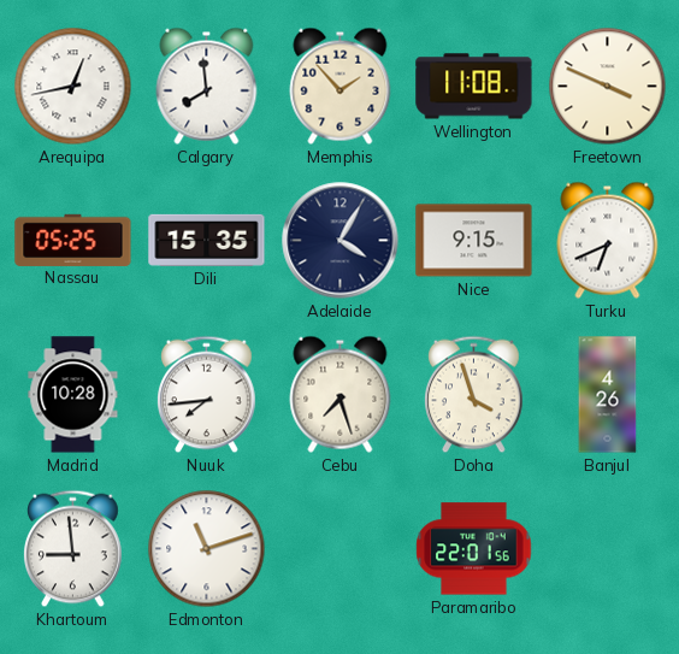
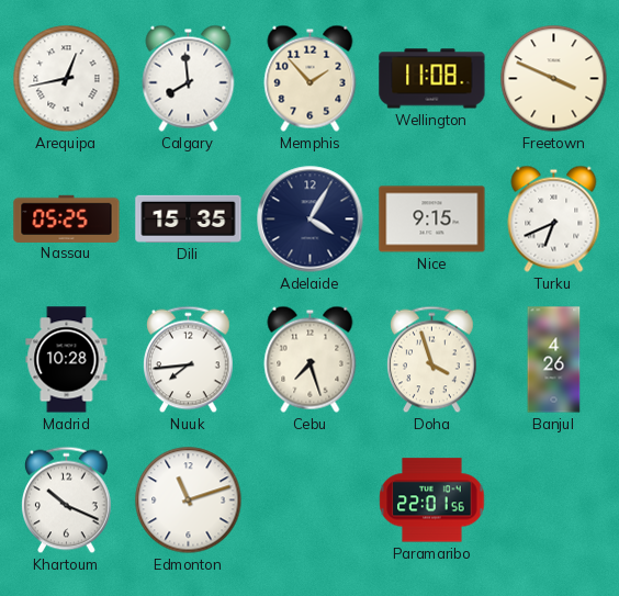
Khartoum: 8:59 -> 10:19
